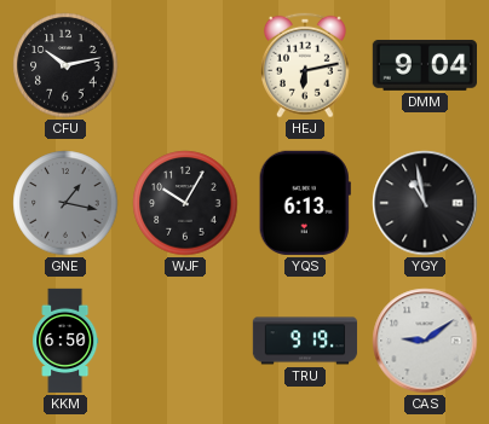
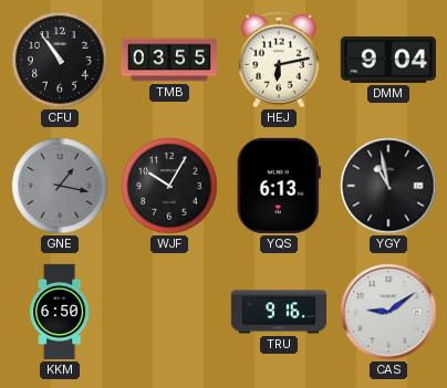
CFU: 10:13 -> 10:54
TMB: none -> 03:55
TRU: 9:19 -> 9:16
